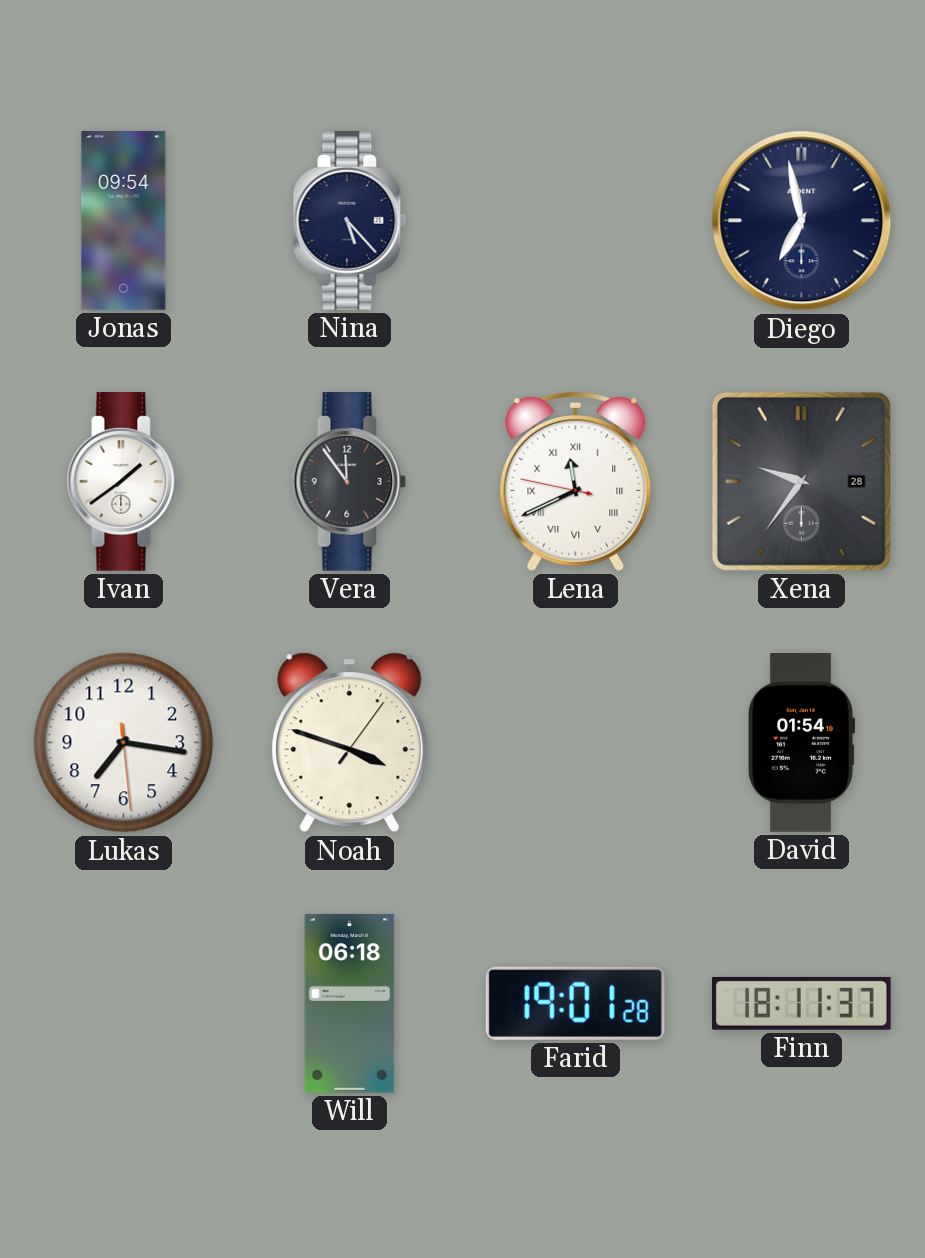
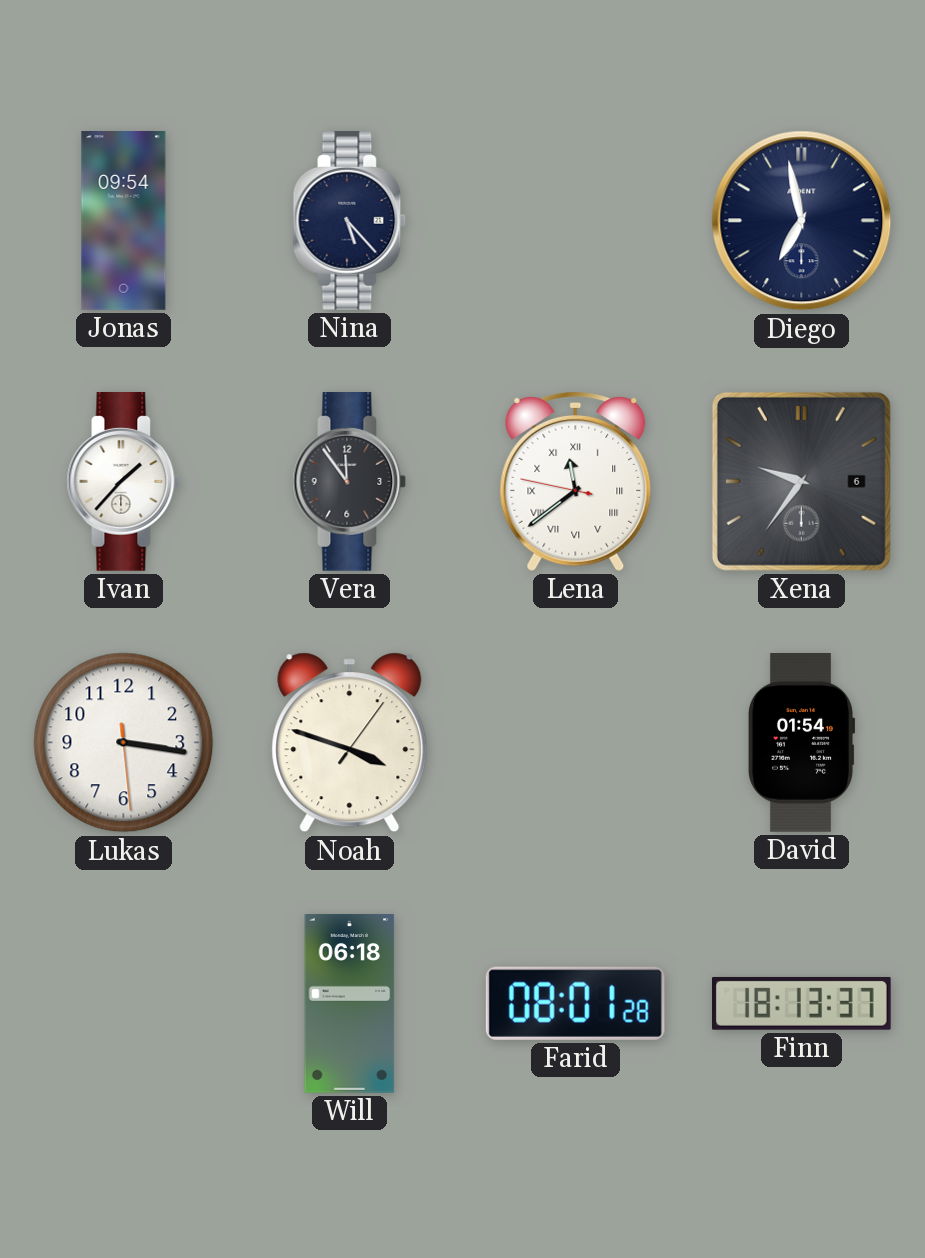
Ivan: 1:39 -> 1:37
Lena: 11:40 -> 11:38
Xena date: 28 -> 6
Lukas: 7:16 -> 3:16
Farid: 19:01 -> 08:01
Finn: 18:11 -> 18:13
